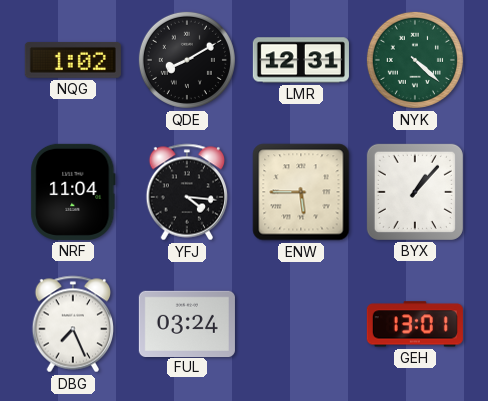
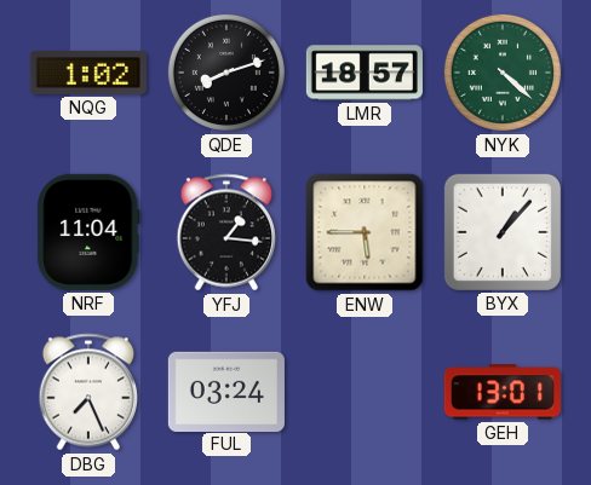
QDE: 8:10 -> 8:12
LMR: 12:31 -> 18:57
YFJ: 4:16 -> 1:16
